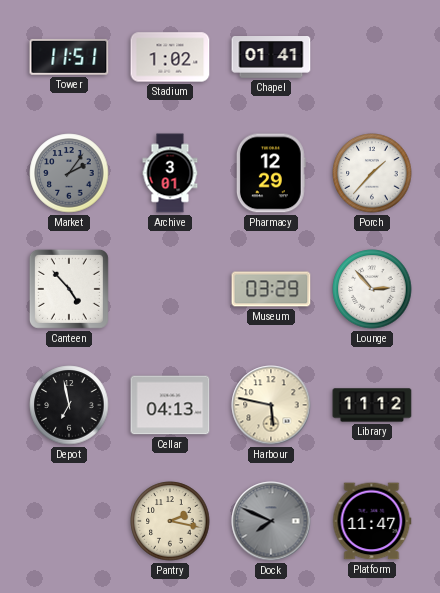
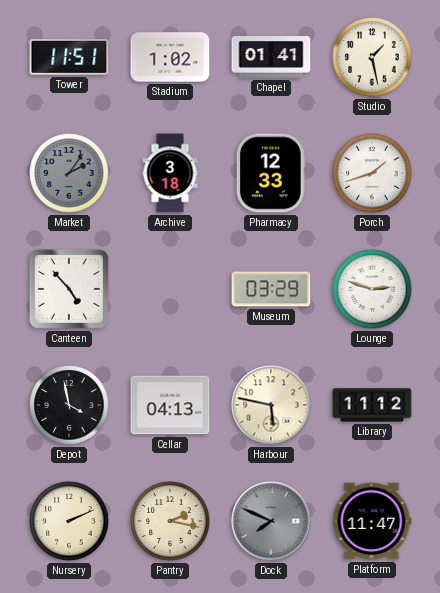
Studio: none -> 1:28
Archive: 3:01 -> 3:18
Pharmacy: 12:29 -> 12:33
Porch: 1:37 -> 1:42
Lounge: 2:53 -> 2:48
Depot: 6:58 -> 3:58
Nursery: none -> 2:11
